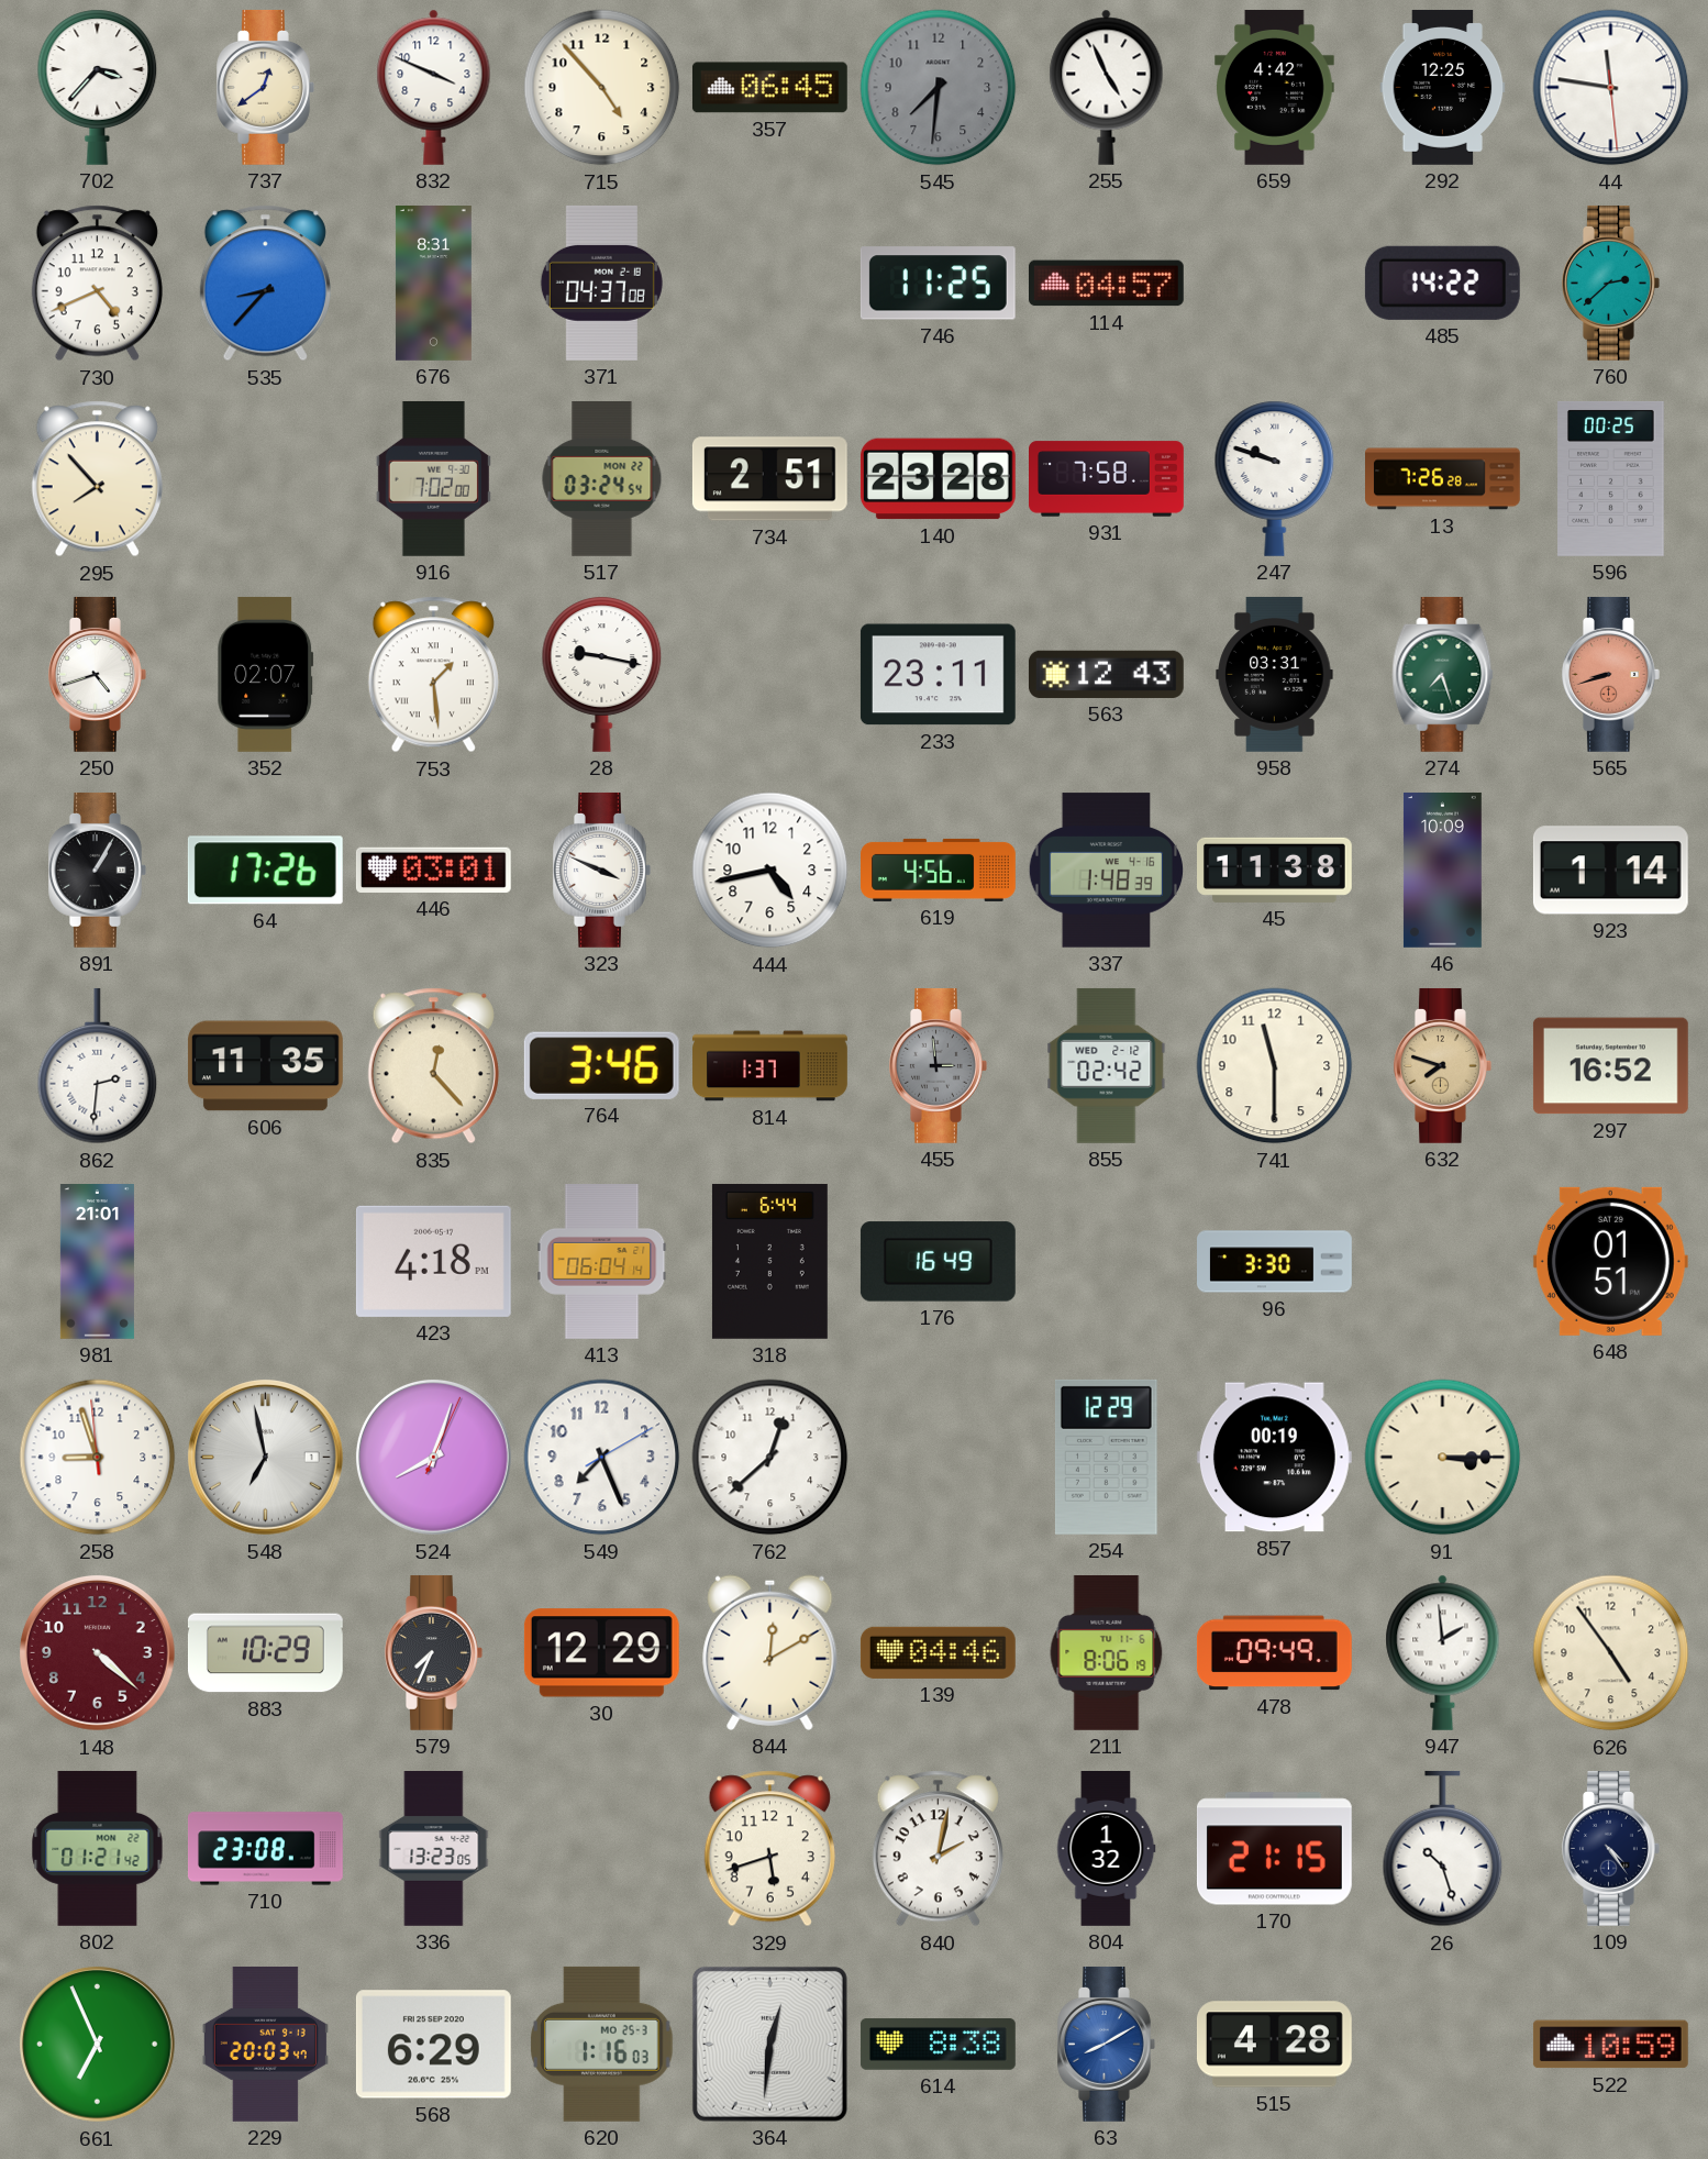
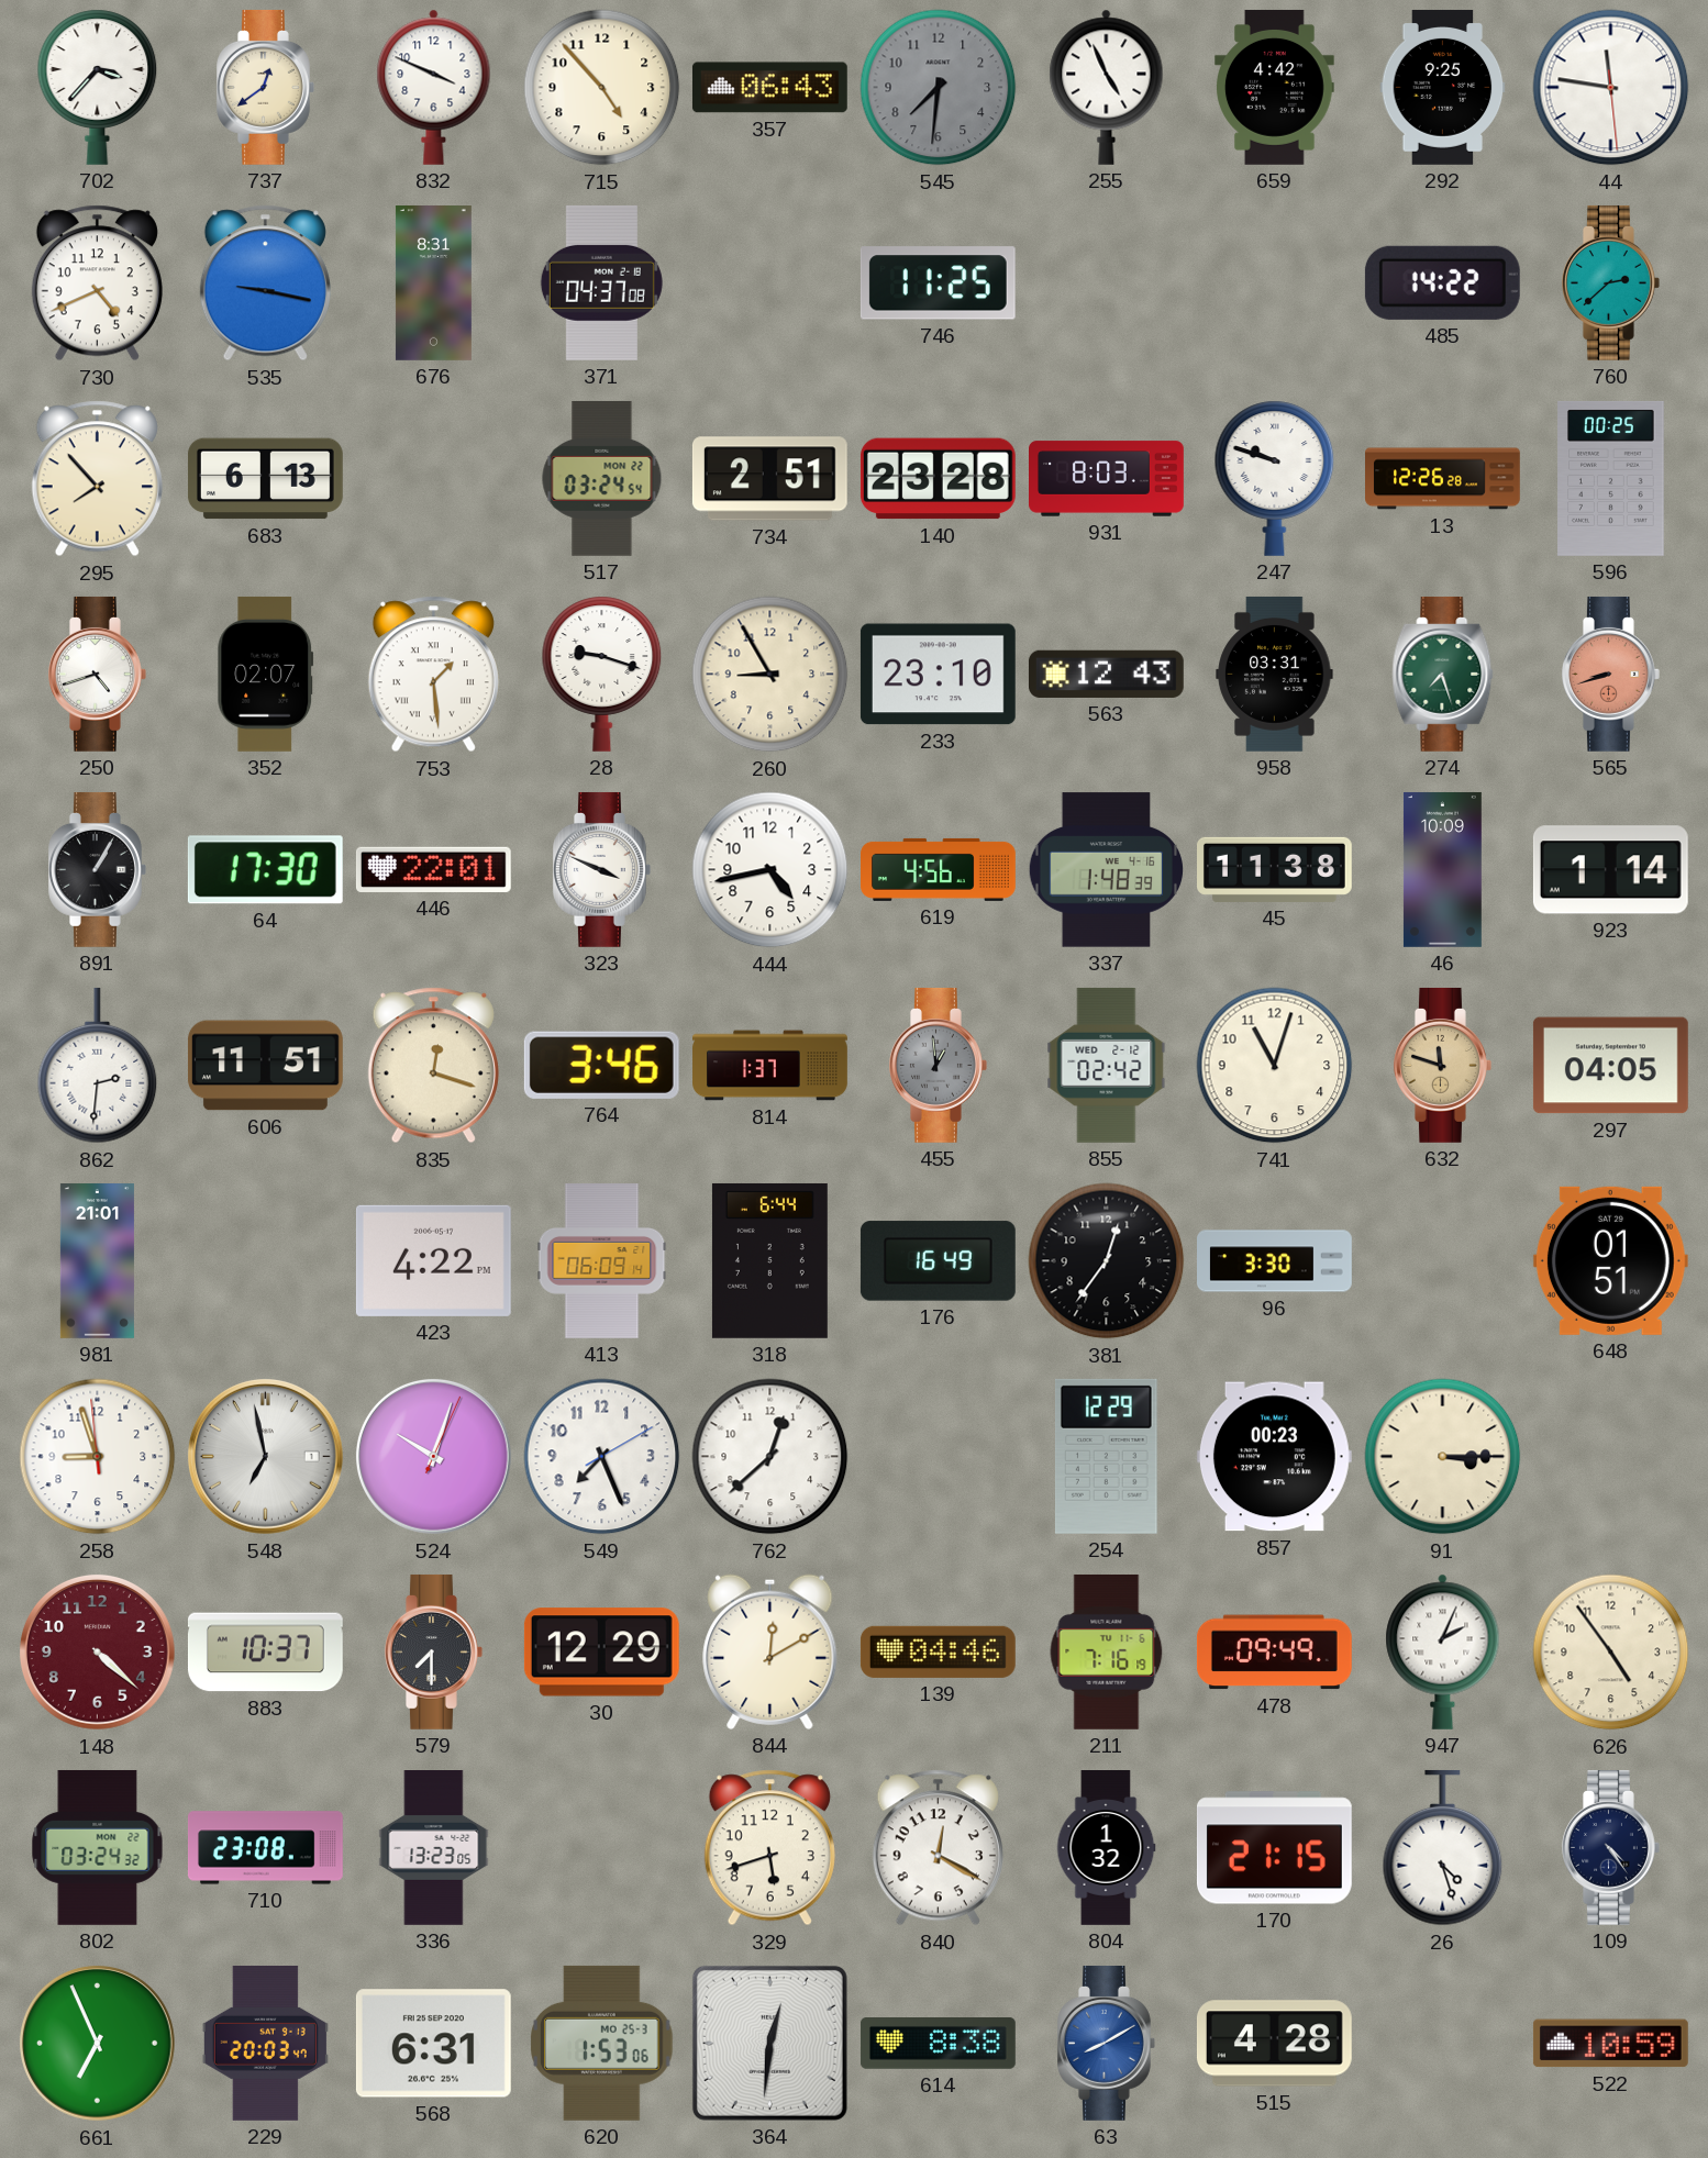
357: 06:45 -> 06:43
292: 12:25 -> 9:25
535: 8:37 -> 9:17
114: 04:57 -> none
683: none -> 6:13
916: 7:02 -> none
931: 7:58 -> 8:03
13: 7:26 -> 12:26
28: 9:17 -> 9:18
260: none -> 8:55
233: 23:11 -> 23:10
64: 17:26 -> 17:30
446: 03:01 -> 22:01
606: 11:35 -> 11:51
835: 12:23 -> 12:18
455: 2:59 -> 12:59
741: 11:30 -> 11:03
632: 7:48 -> 11:48
297: 16:52 -> 04:05
423: 4:18 -> 4:22
413: 06:04 -> 06:09
381: none -> 12:36
524: 8:03 -> 10:03
857: 00:19 -> 00:23
883: 10:29 -> 10:37
579: 7:34 -> 7:30
211: 8:06 -> 7:16
947: 1:59 -> 2:04
802: 01:21 -> 03:24
840: 2:02 -> 12:20
26: 10:27 -> 4:27
568: 6:29 -> 6:31
620: 1:16 -> 1:53
